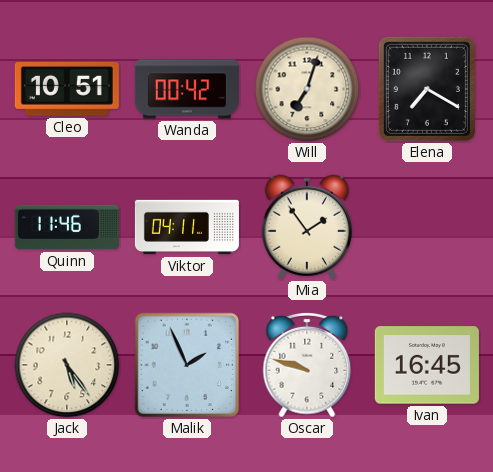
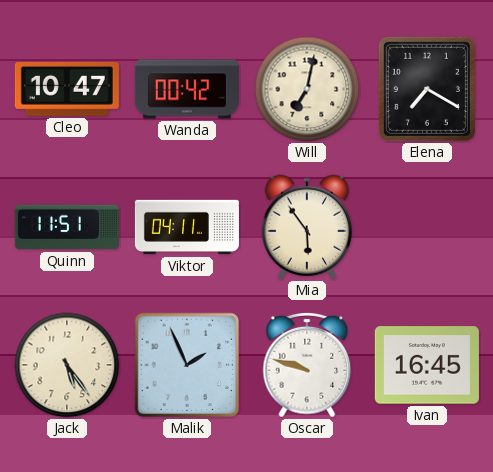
Cleo: 10:51 -> 10:47
Will: 7:03 -> 7:02
Quinn: 11:46 -> 11:51
Mia: 1:54 -> 5:54
